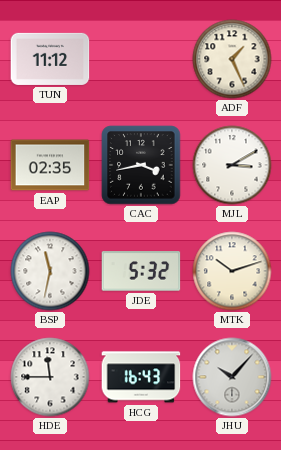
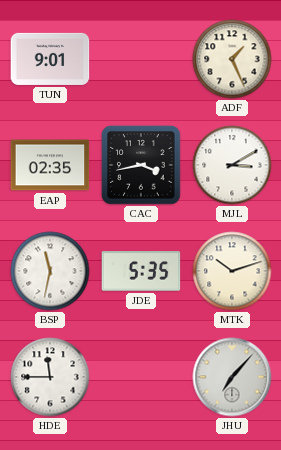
TUN: 11:12 -> 9:01
JDE: 5:32 -> 5:35
HCG: 16:43 -> none
JHU: 10:07 -> 7:07
